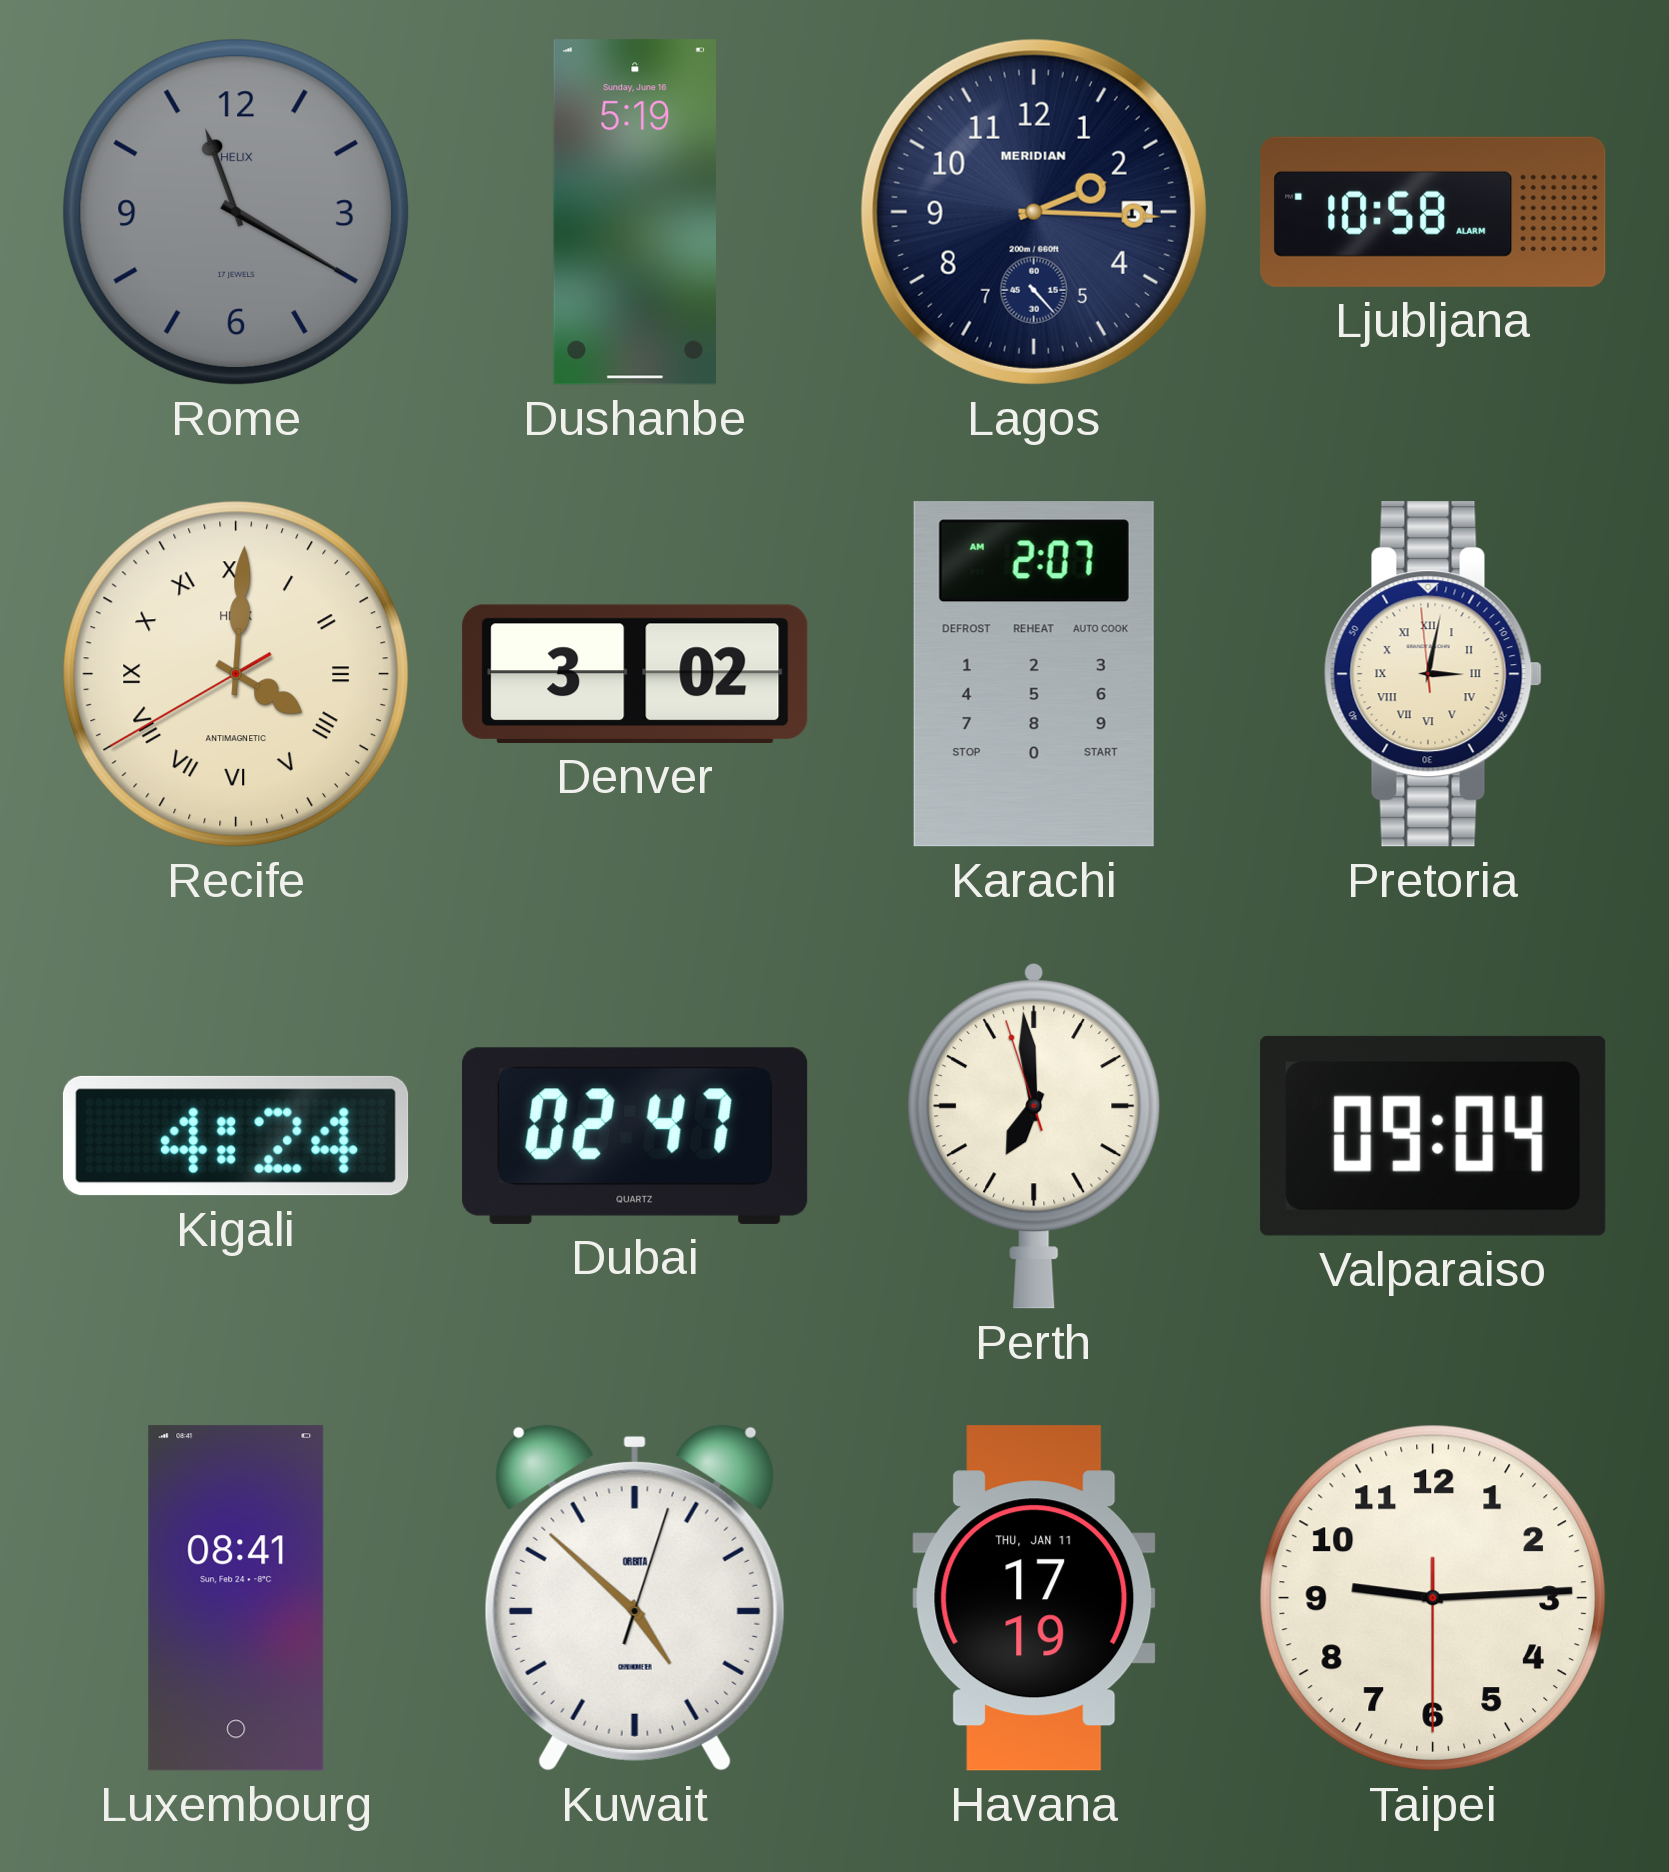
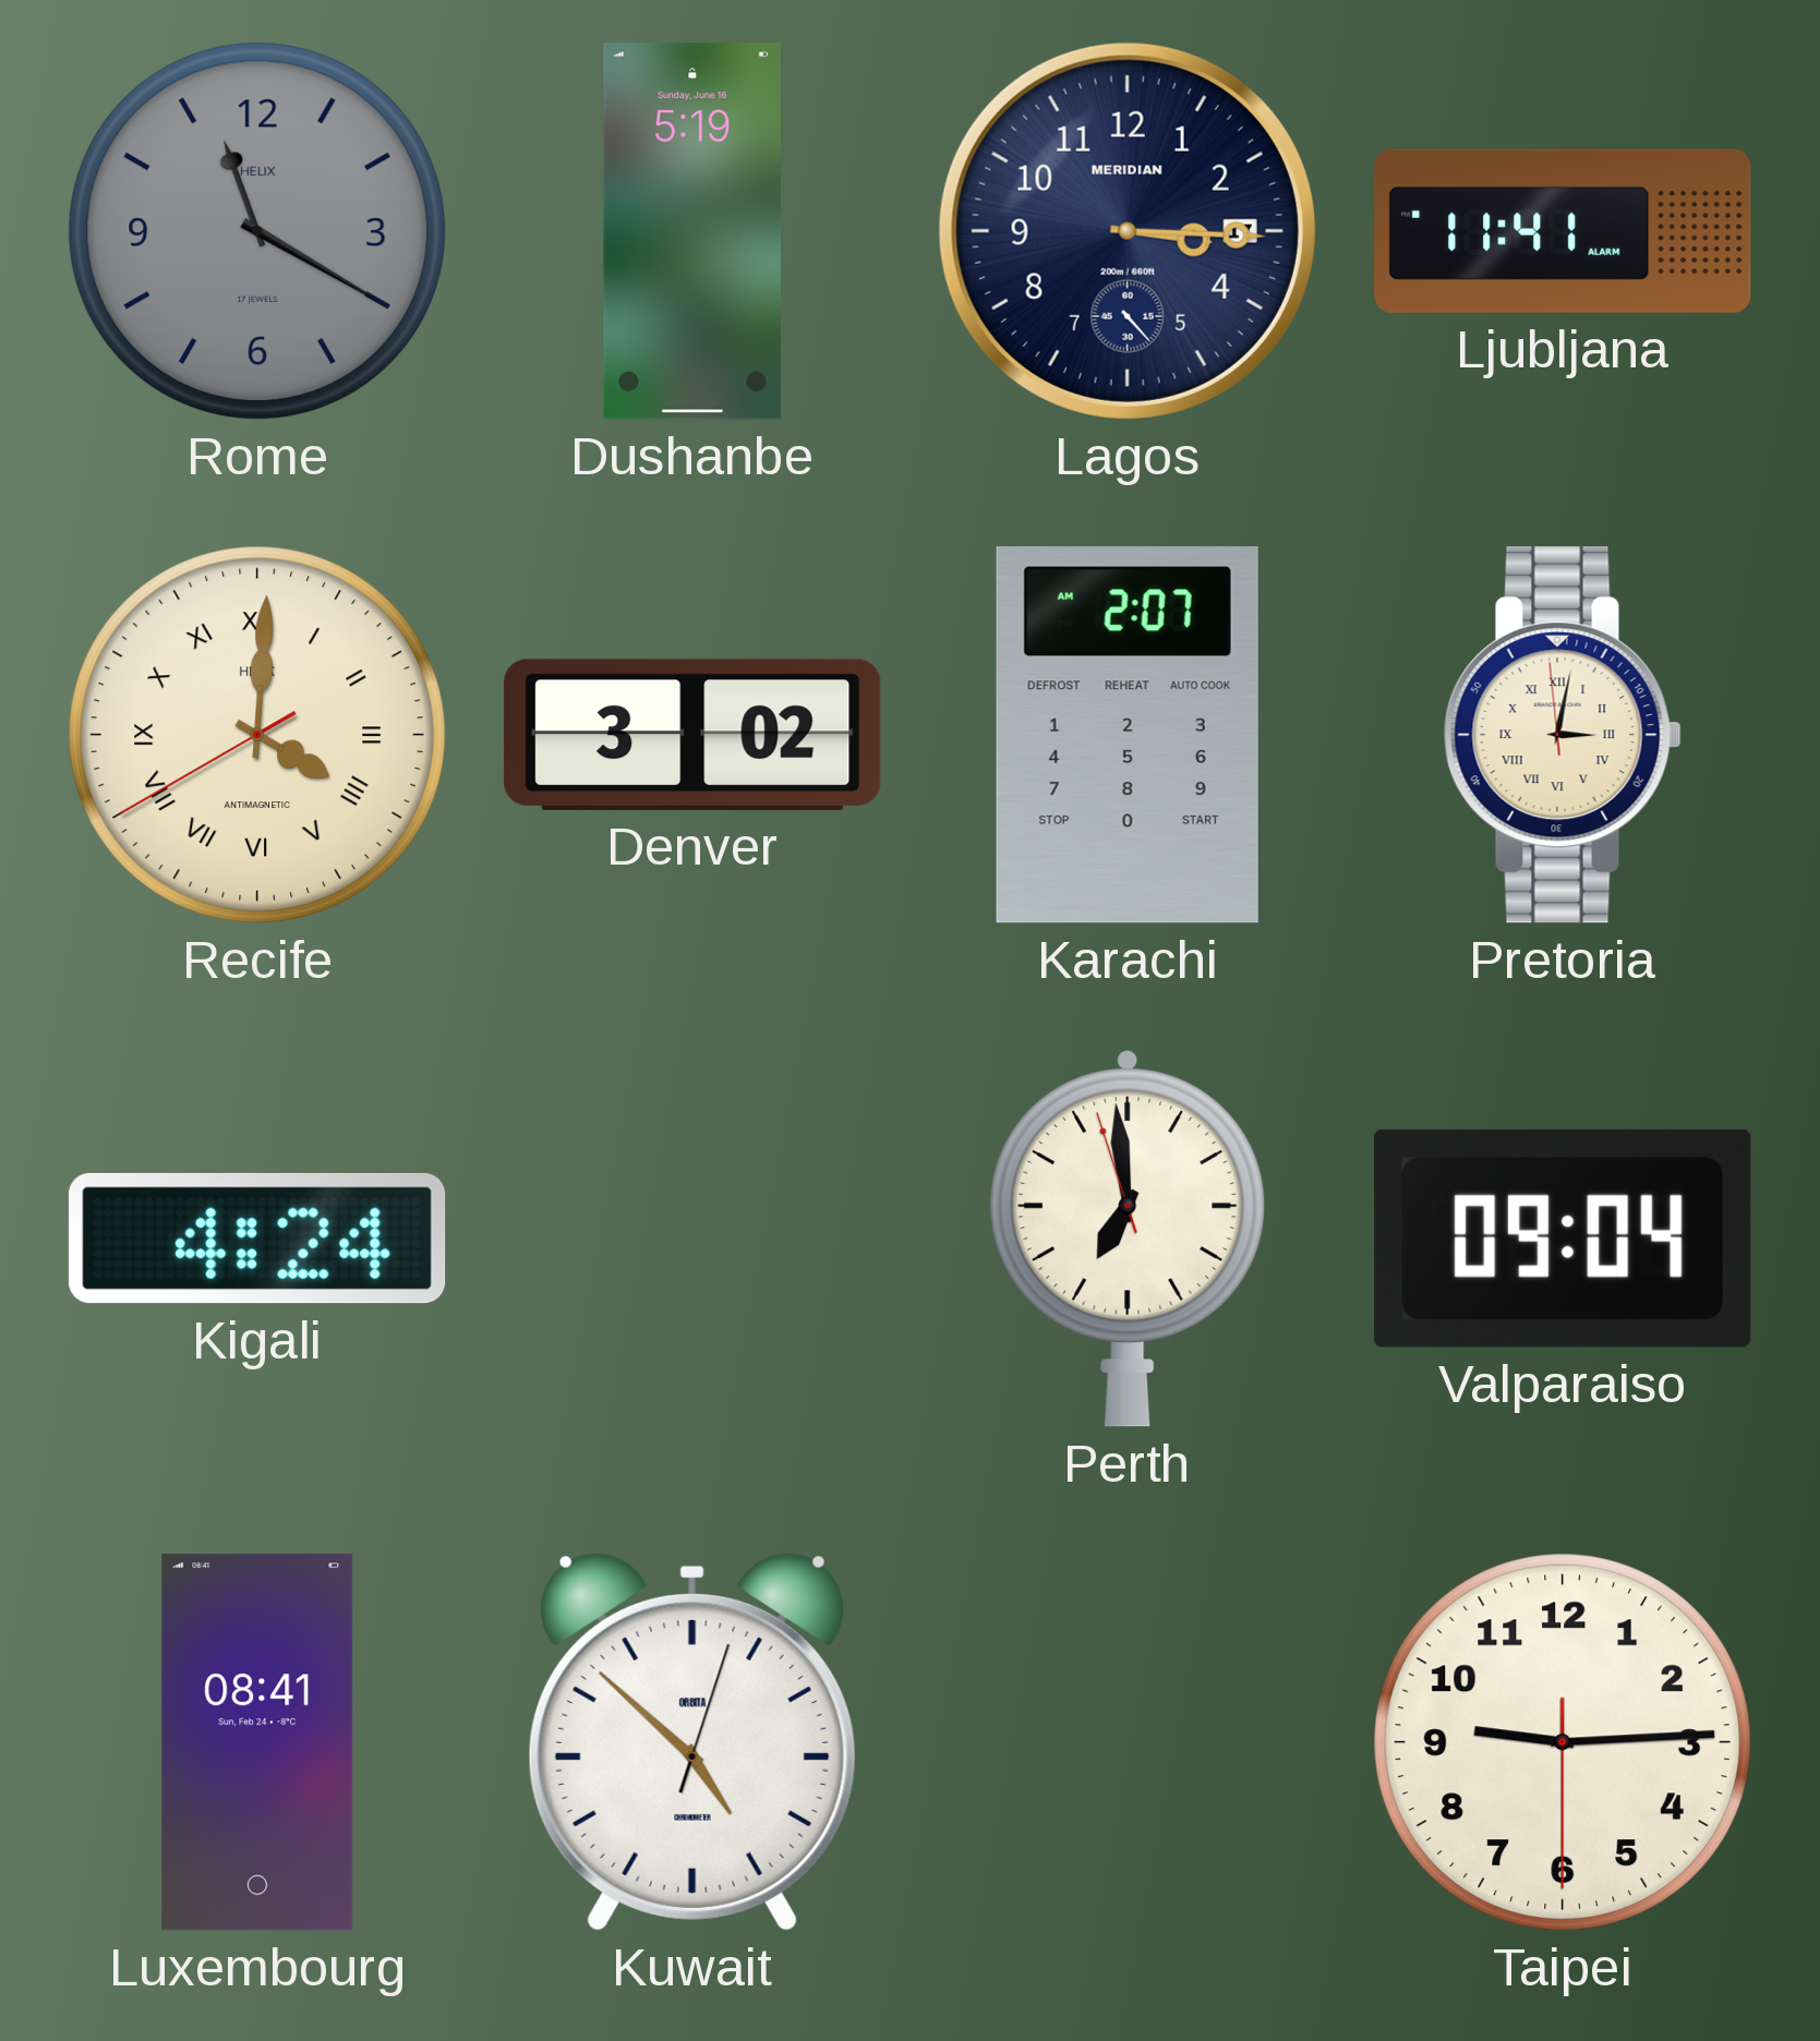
Lagos: 2:15 -> 3:15
Ljubljana: 10:58 -> 11:41
Dubai: 02:47 -> none
Havana: 17:19 -> none
